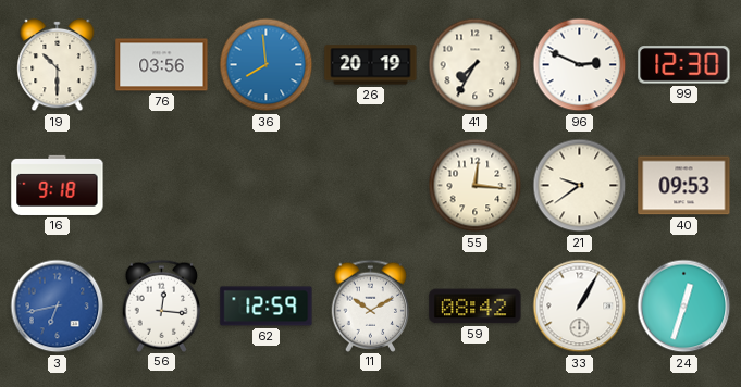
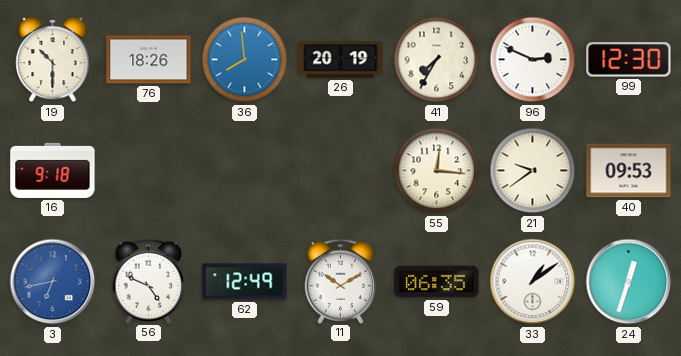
76: 03:56 -> 18:26
56: 12:16 -> 4:49
62: 12:59 -> 12:49
59: 08:42 -> 06:35
33: 1:05 -> 1:09
